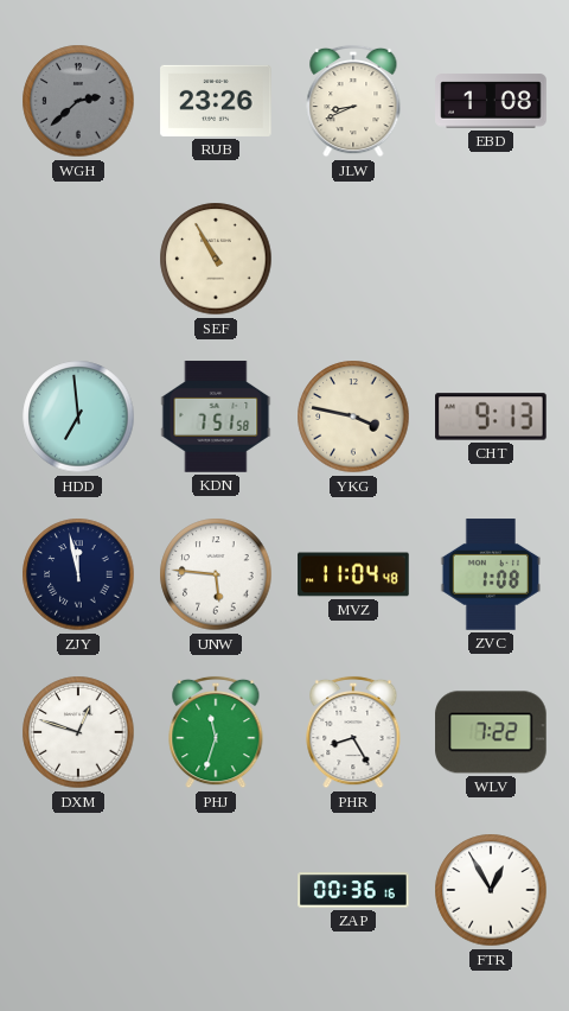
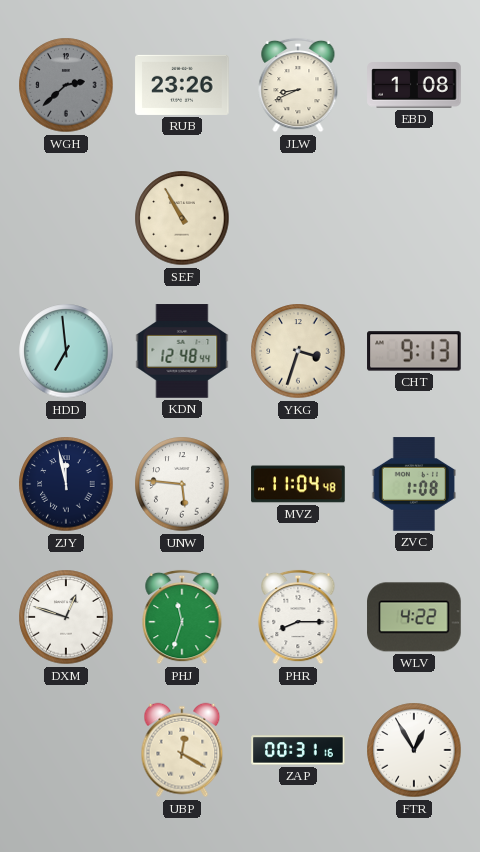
KDN: 7:51 -> 12:48
YKG: 3:47 -> 3:33
PHR: 8:25 -> 8:15
WLV: 7:22 -> 4:22
UBP: none -> 12:20
ZAP: 00:36 -> 00:31
